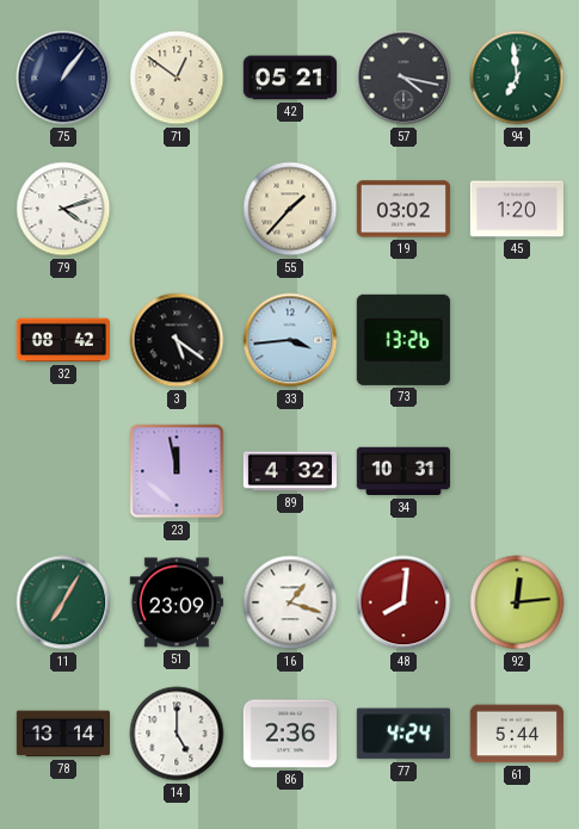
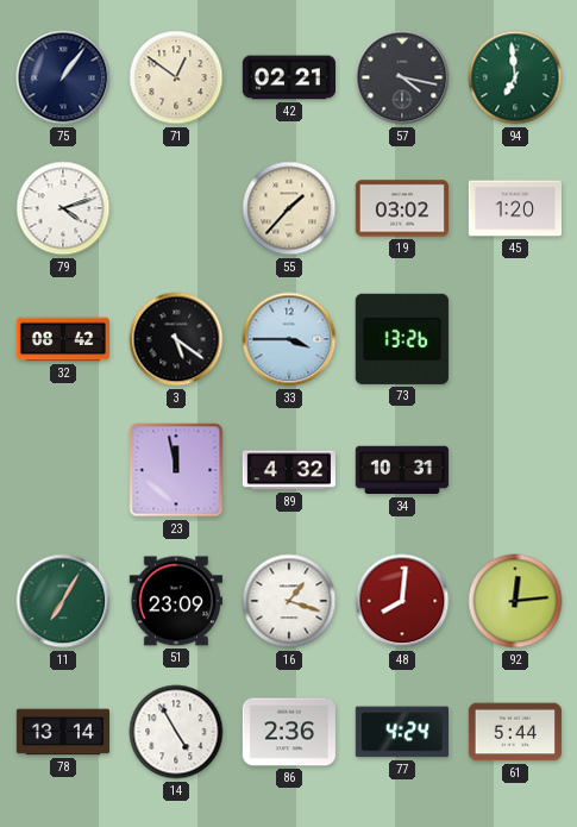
42: 05:21 -> 02:21
33: 3:44 -> 3:45
14: 5:00 -> 4:55
